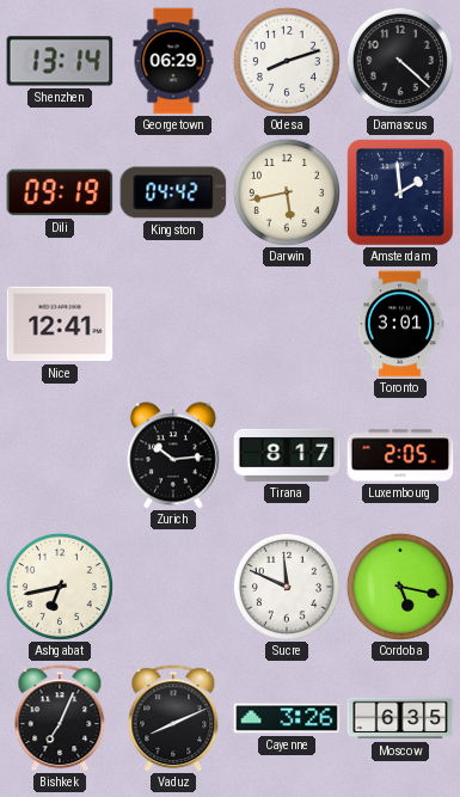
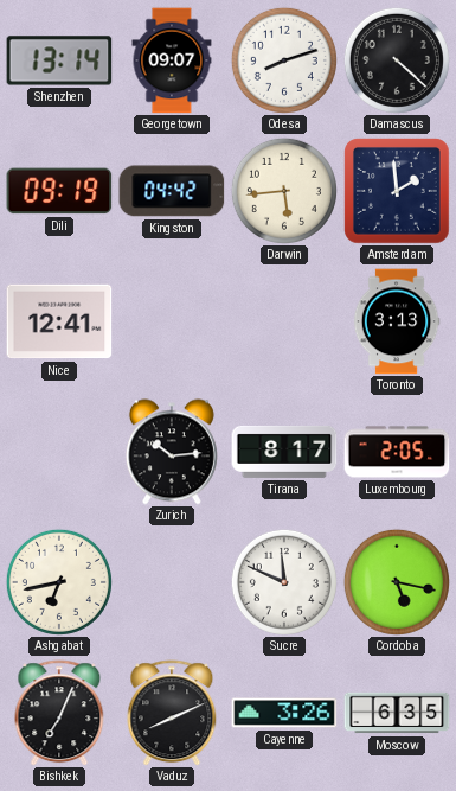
Georgetown: 06:29 -> 09:07
Darwin: 5:43 -> 5:44
Toronto: 3:01 -> 3:13
